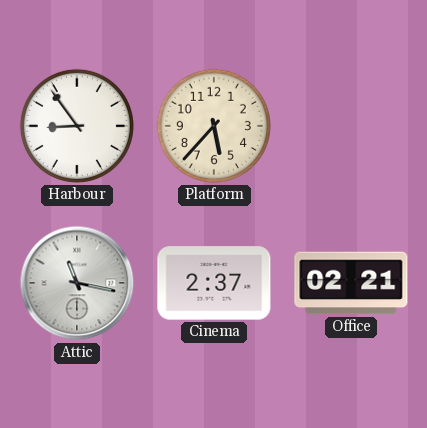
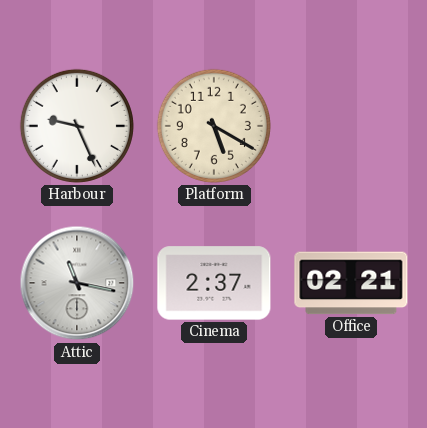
Harbour: 8:54 -> 9:26
Platform: 5:37 -> 5:20
